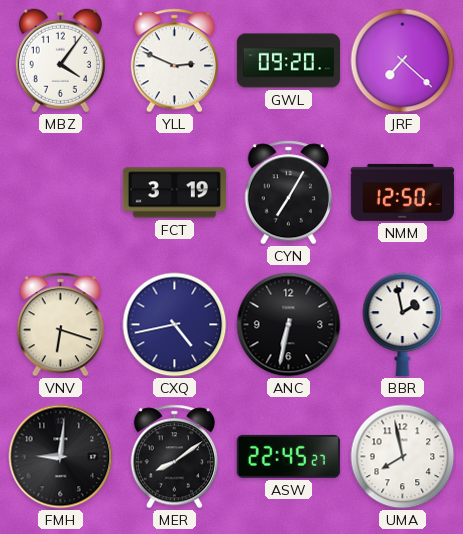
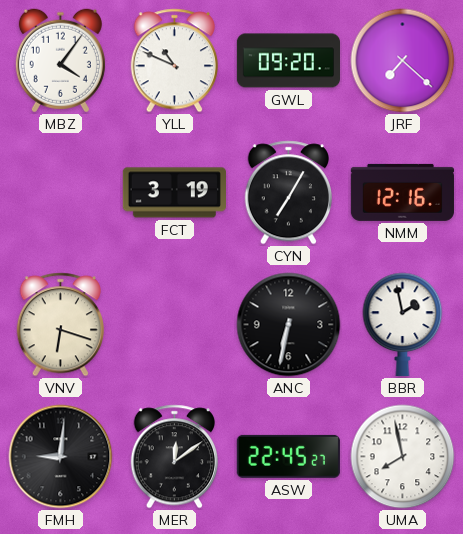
YLL: 2:49 -> 10:49
NMM: 12:50 -> 12:16
CXQ: 4:43 -> none
MER: 8:09 -> 12:09
